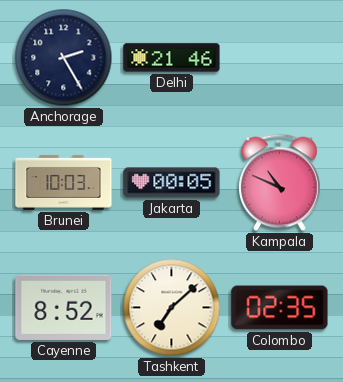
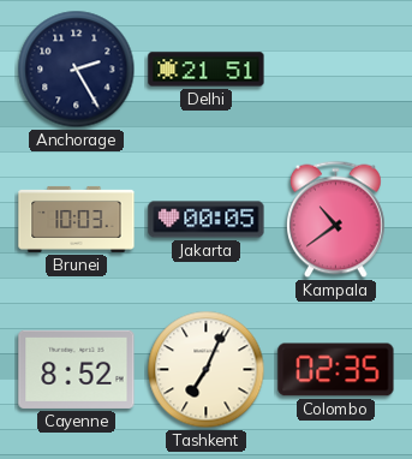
Delhi: 21:46 -> 21:51
Kampala: 10:49 -> 10:39
Tashkent: 7:08 -> 7:04
